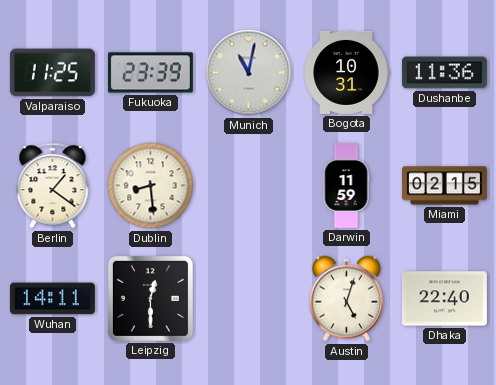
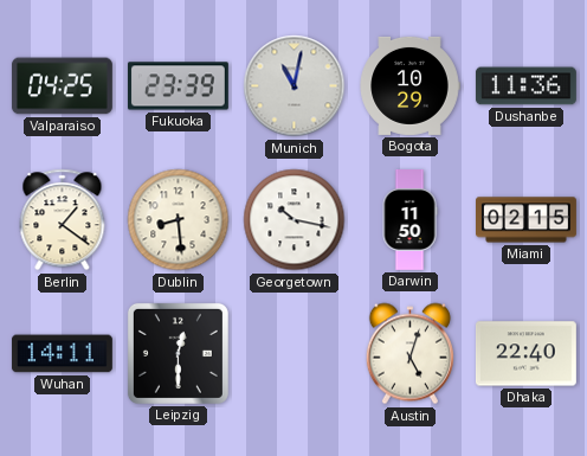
Valparaiso: 11:25 -> 04:25
Bogota: 10:31 -> 10:29
Georgetown: none -> 10:17
Darwin: 11:59 -> 11:50
